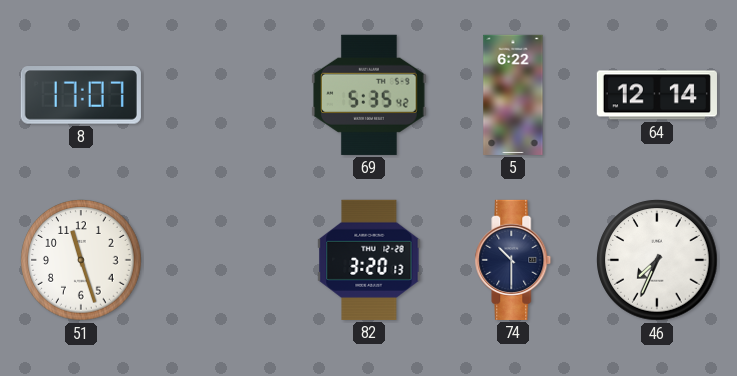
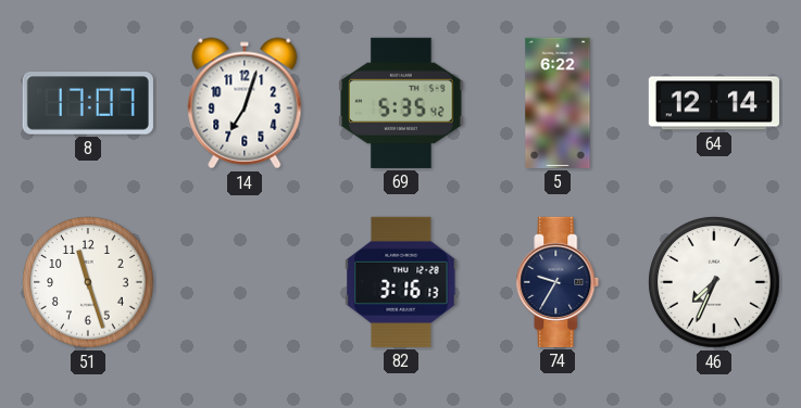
14: none -> 7:03
82: 3:20 -> 3:16
74: 10:30 -> 9:35
